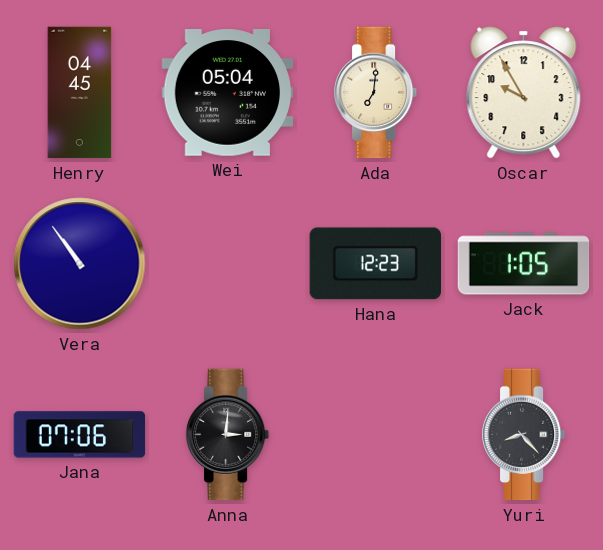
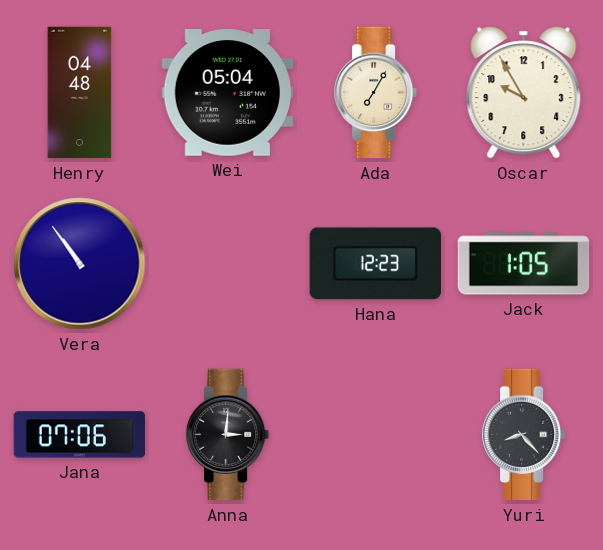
Henry: 04:45 -> 04:48
Ada: 7:01 -> 7:05
